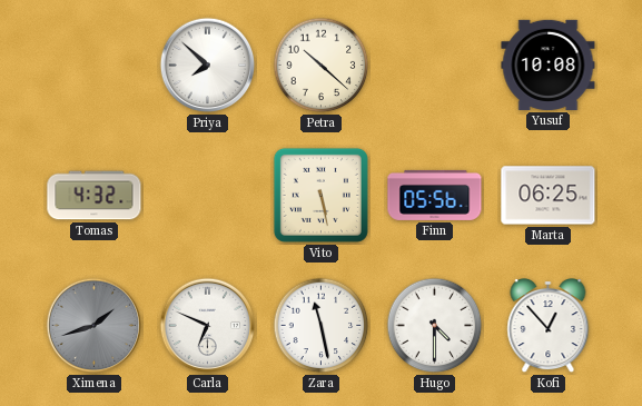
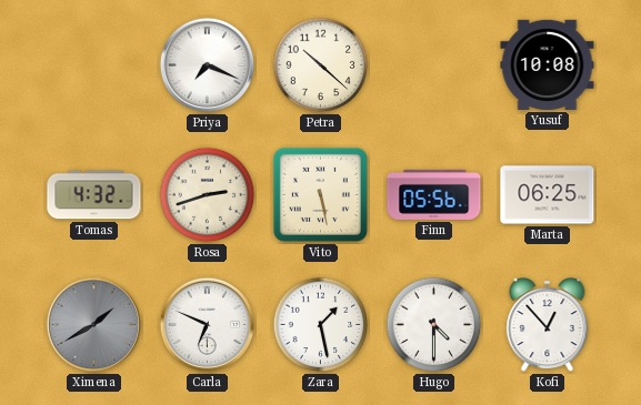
Priya: 7:52 -> 7:19
Rosa: none -> 2:42
Ximena: 1:42 -> 1:40
Zara: 11:28 -> 1:28
